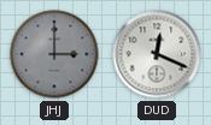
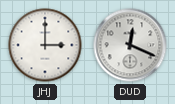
JHJ dial: grey -> white
